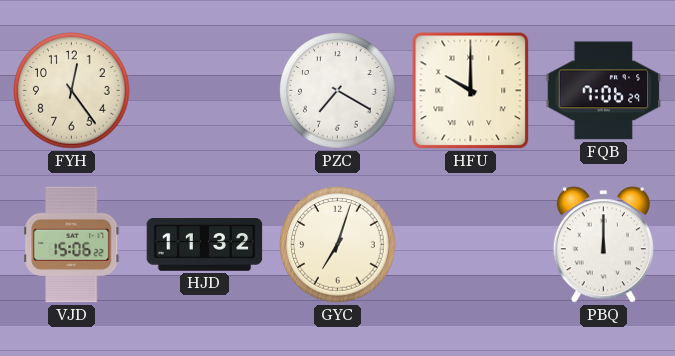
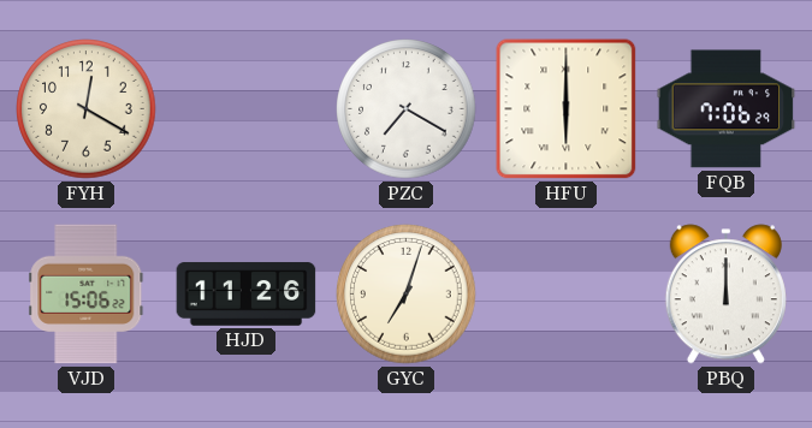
FYH: 12:24 -> 12:20
HFU: 10:00 -> 6:00
HJD: 11:32 -> 11:26
